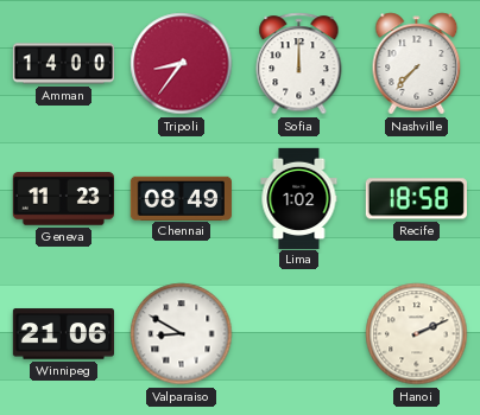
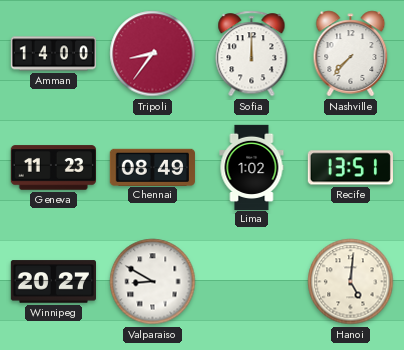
Recife: 18:58 -> 13:51
Winnipeg: 21:06 -> 20:27
Hanoi: 2:11 -> 5:01
